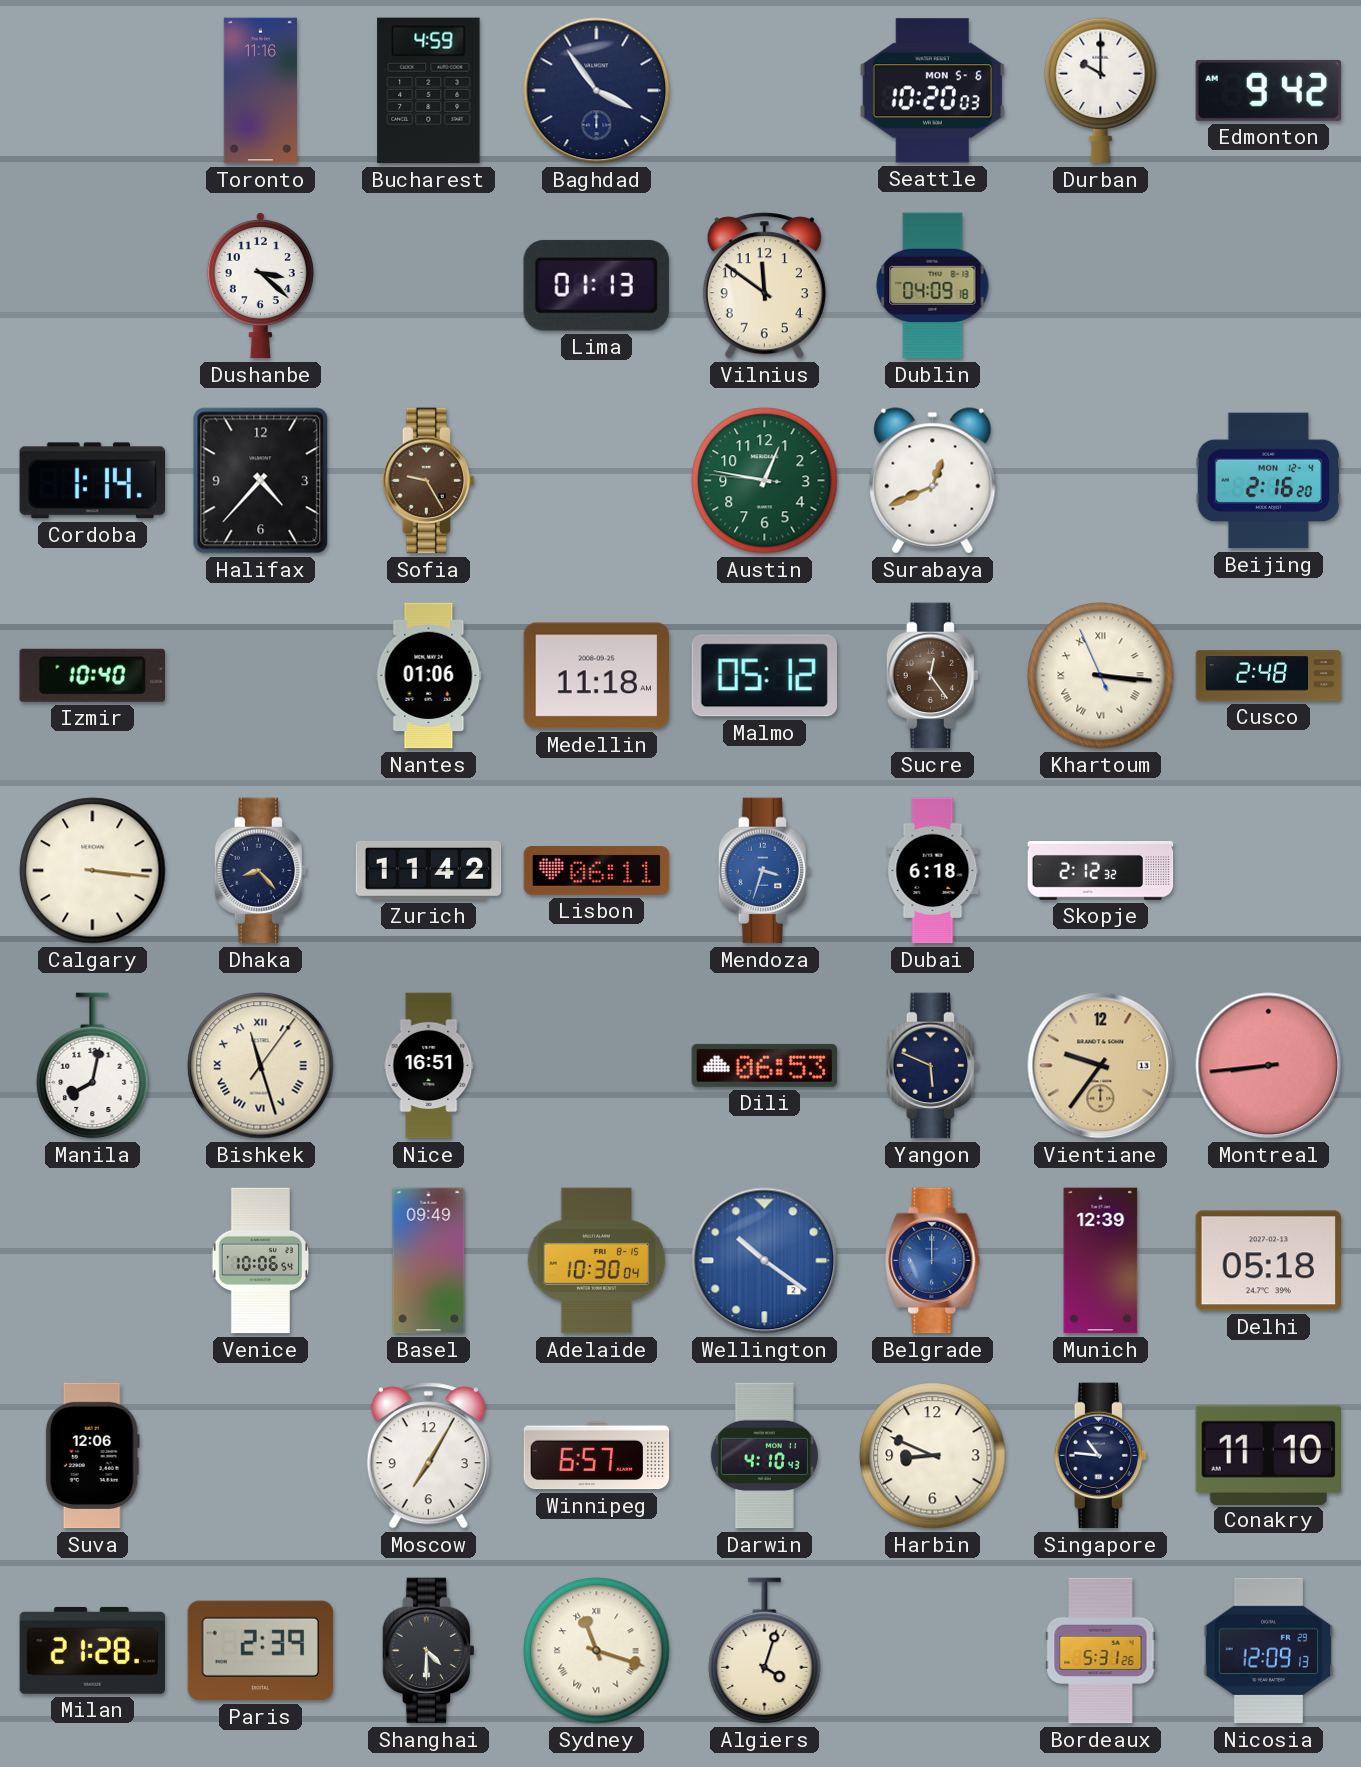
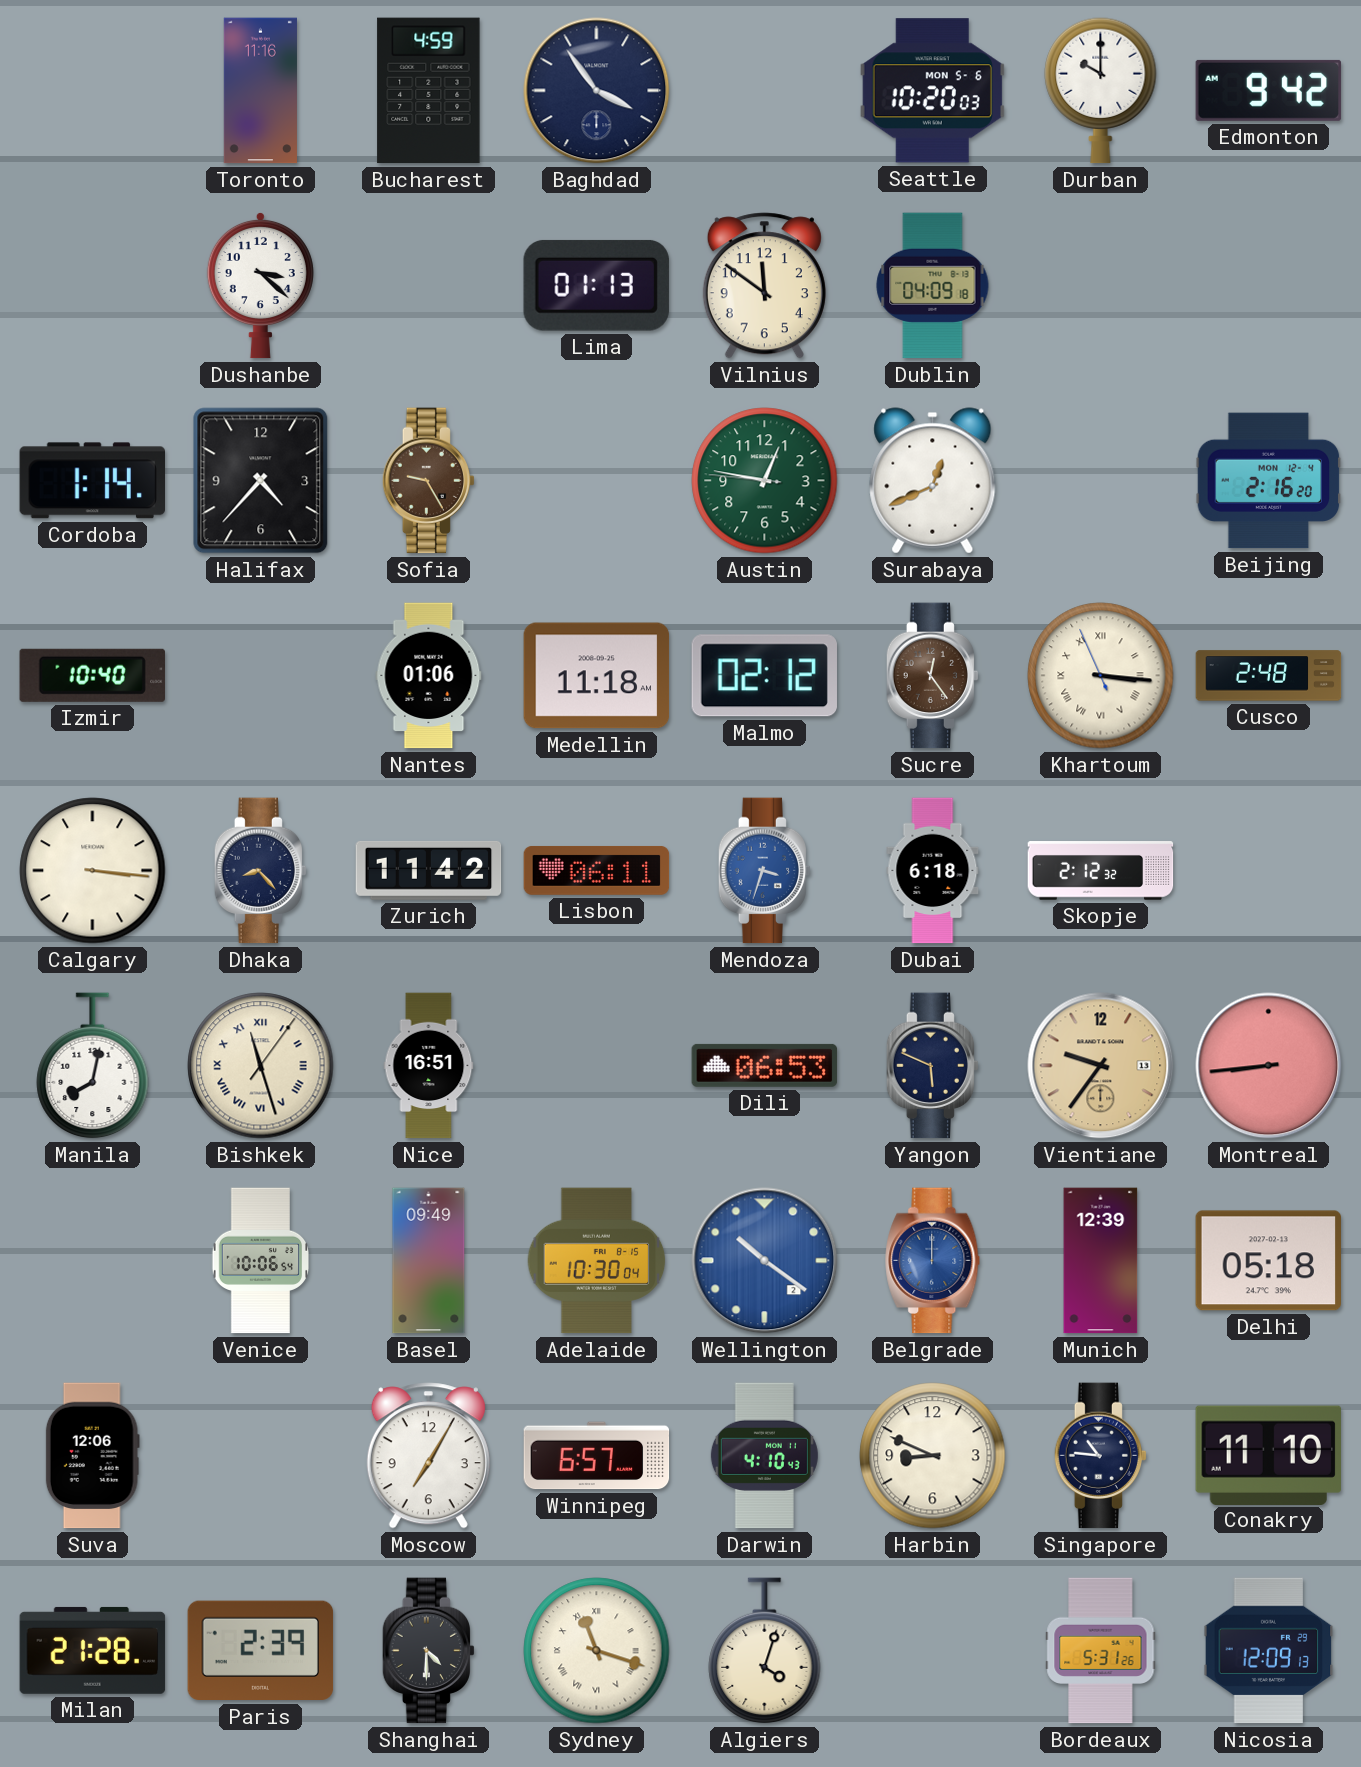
Malmo: 05:12 -> 02:12
